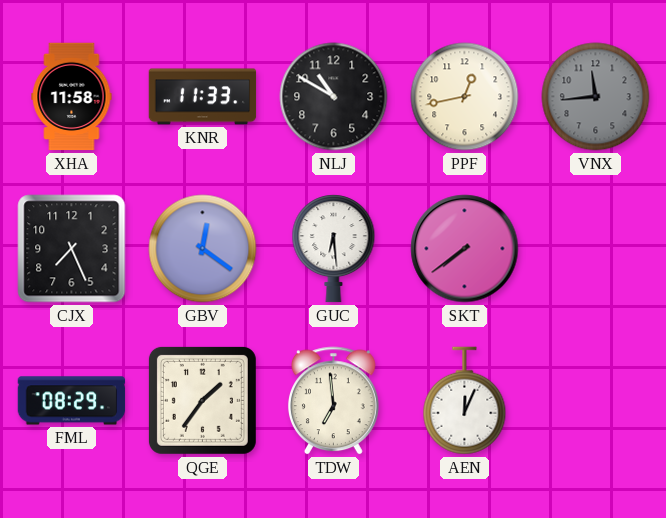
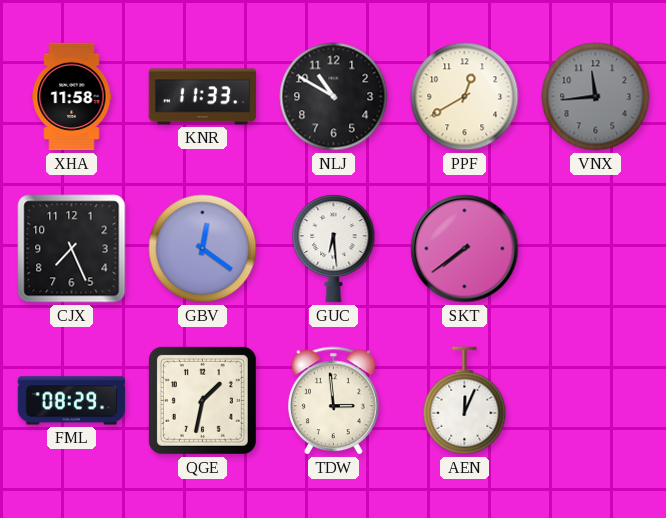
PPF: 12:43 -> 12:40
QGE: 1:36 -> 1:32
TDW: 6:59 -> 2:59
